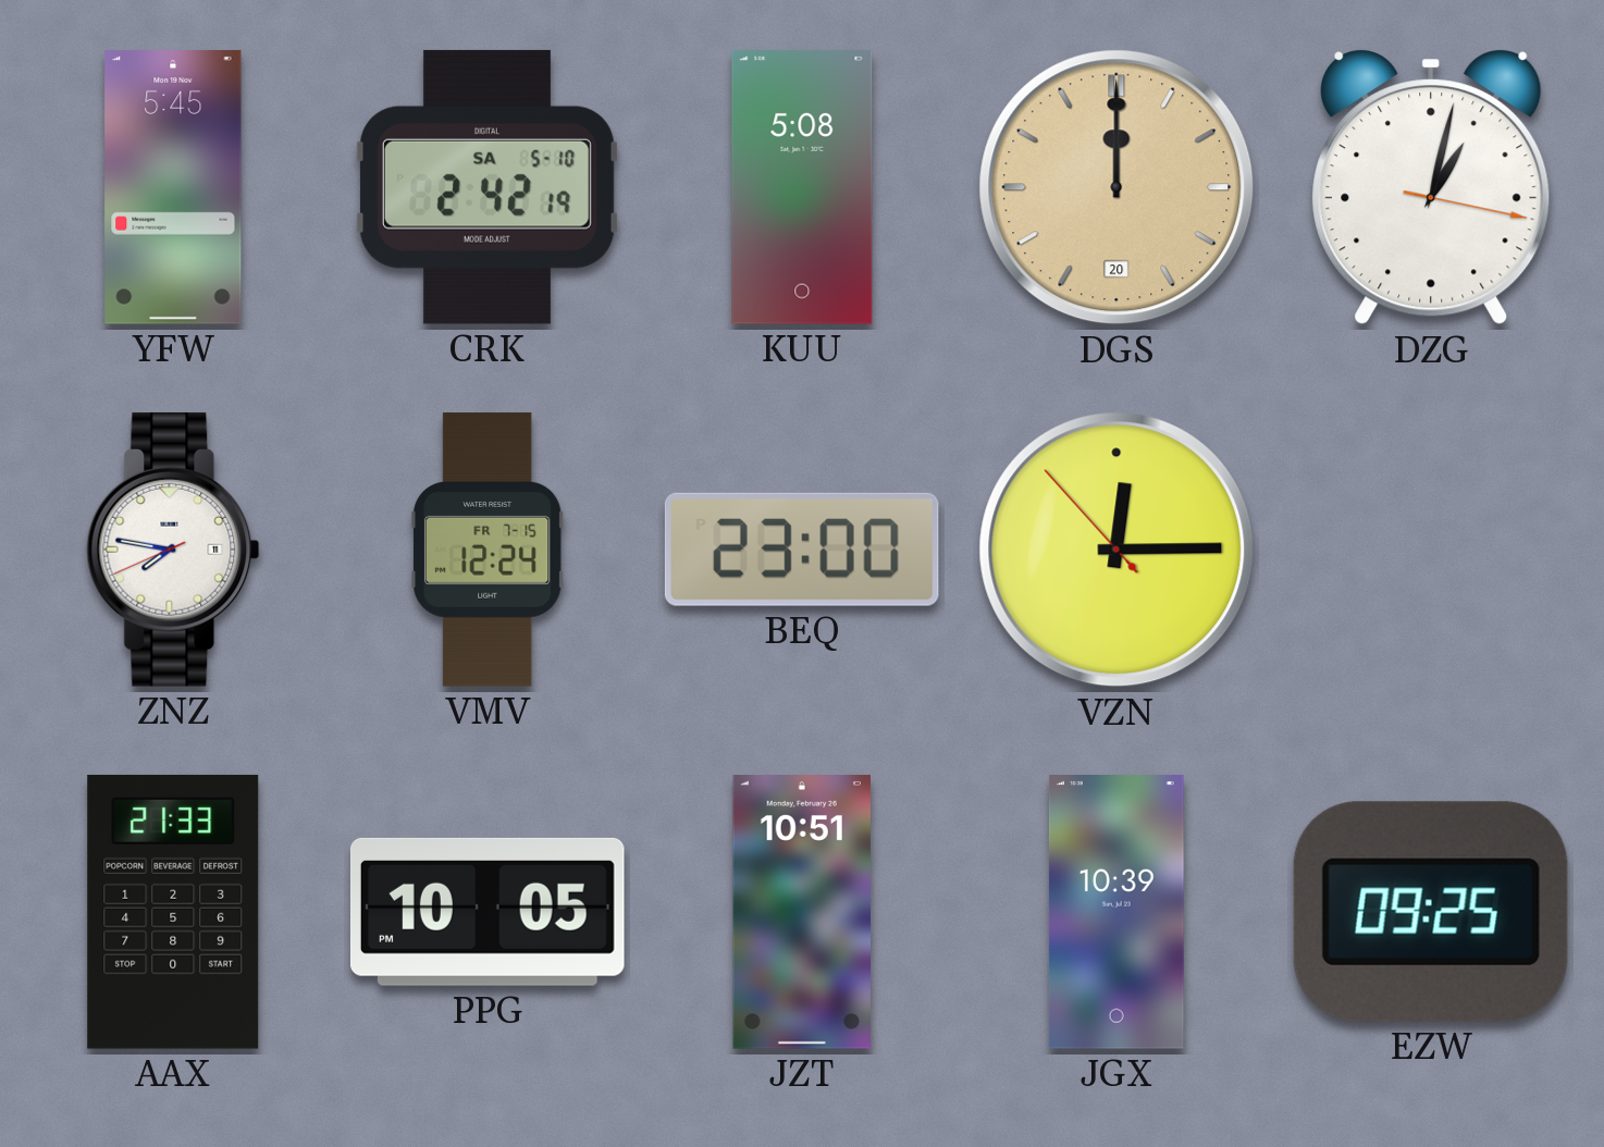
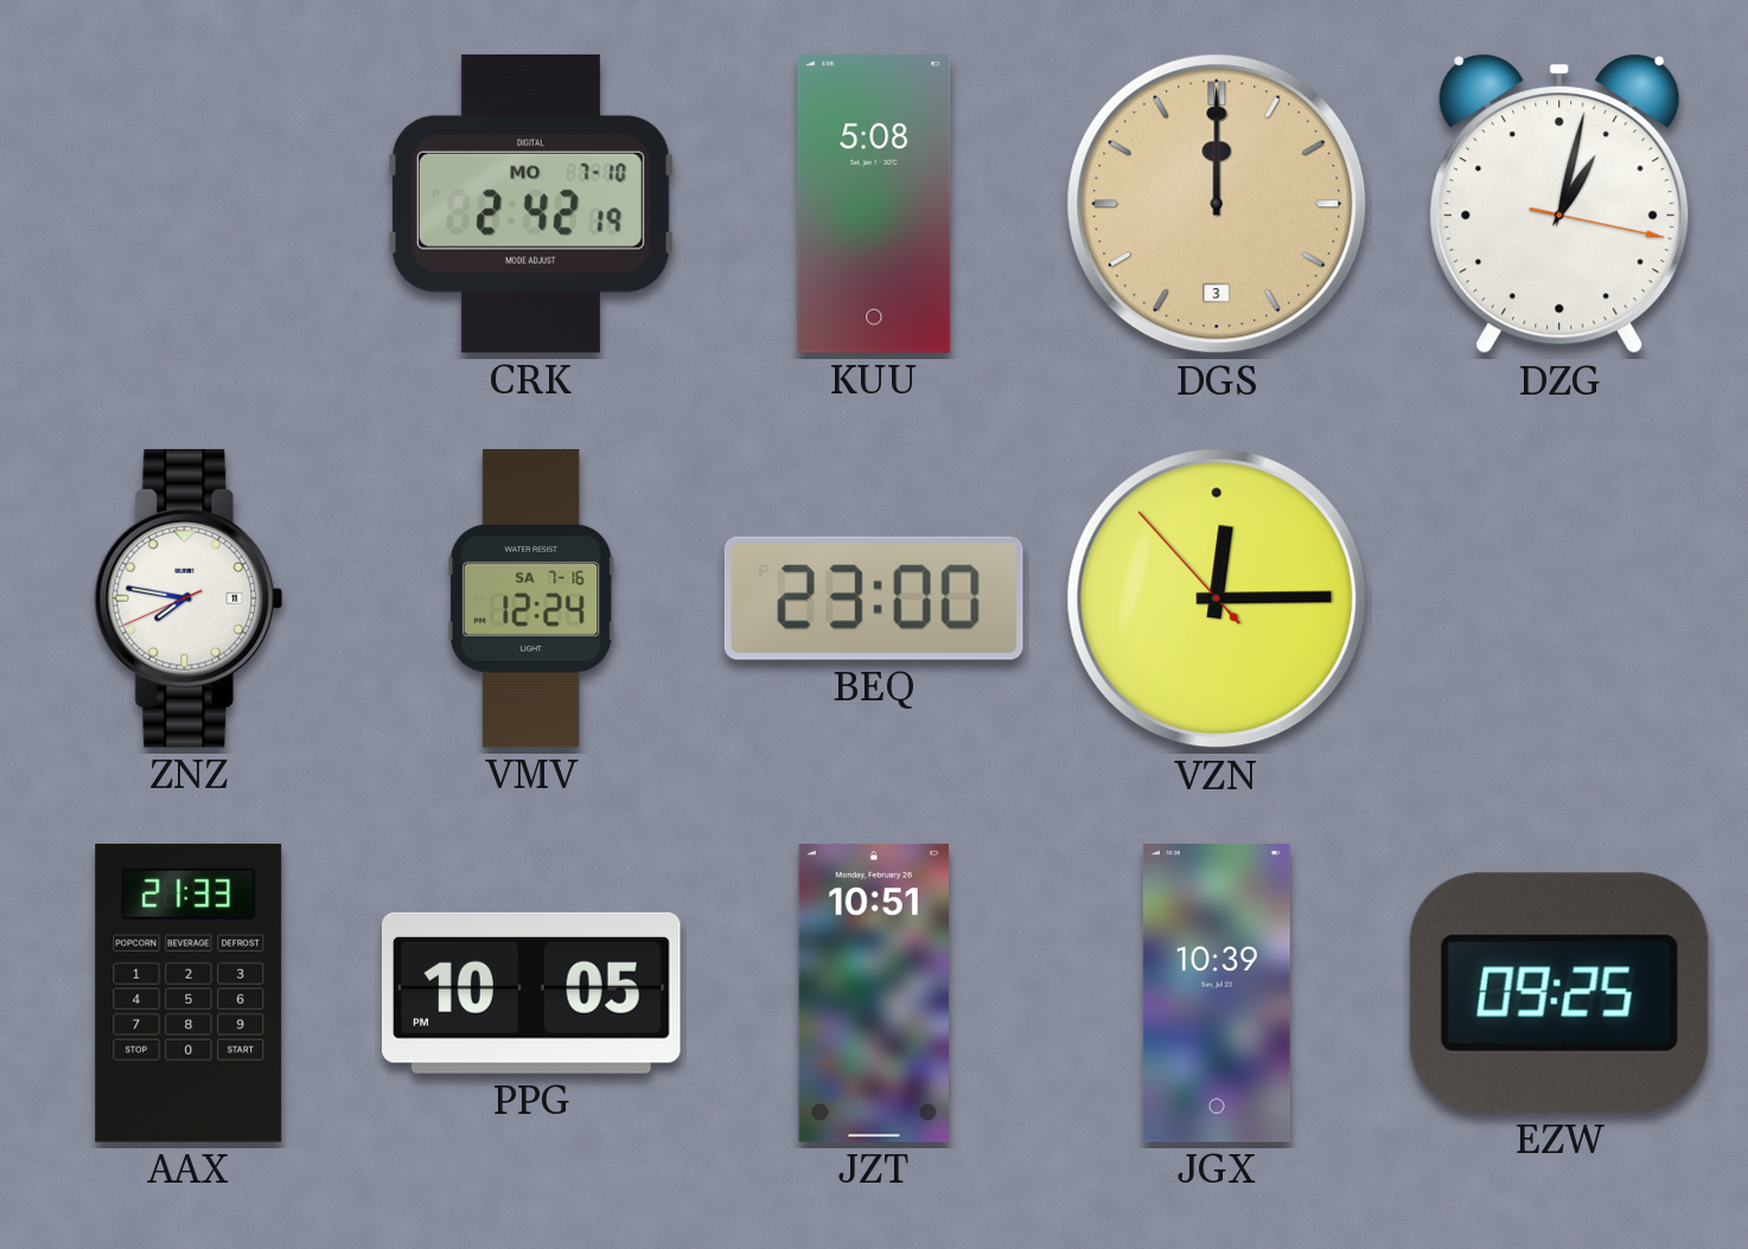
YFW: 5:45 -> none
CRK date: SA 5-10 -> MO 7-10
DGS date: 20 -> 3
VMV date: FR 7-15 -> SA 7-16
